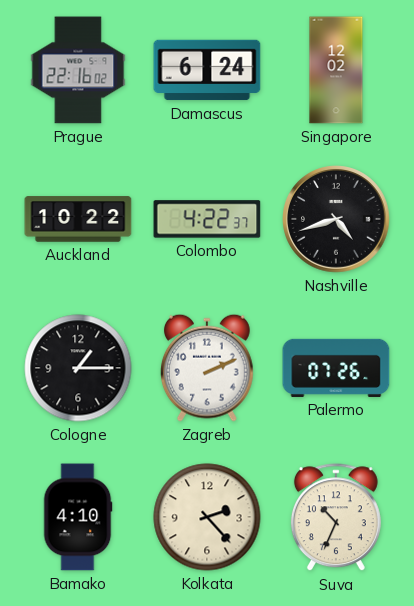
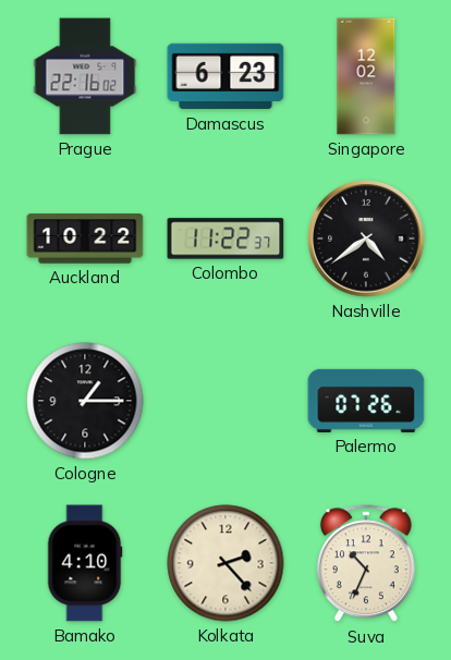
Damascus: 6:24 -> 6:23
Colombo: 4:22 -> 11:22
Nashville: 4:42 -> 4:39
Zagreb: 2:11 -> none
